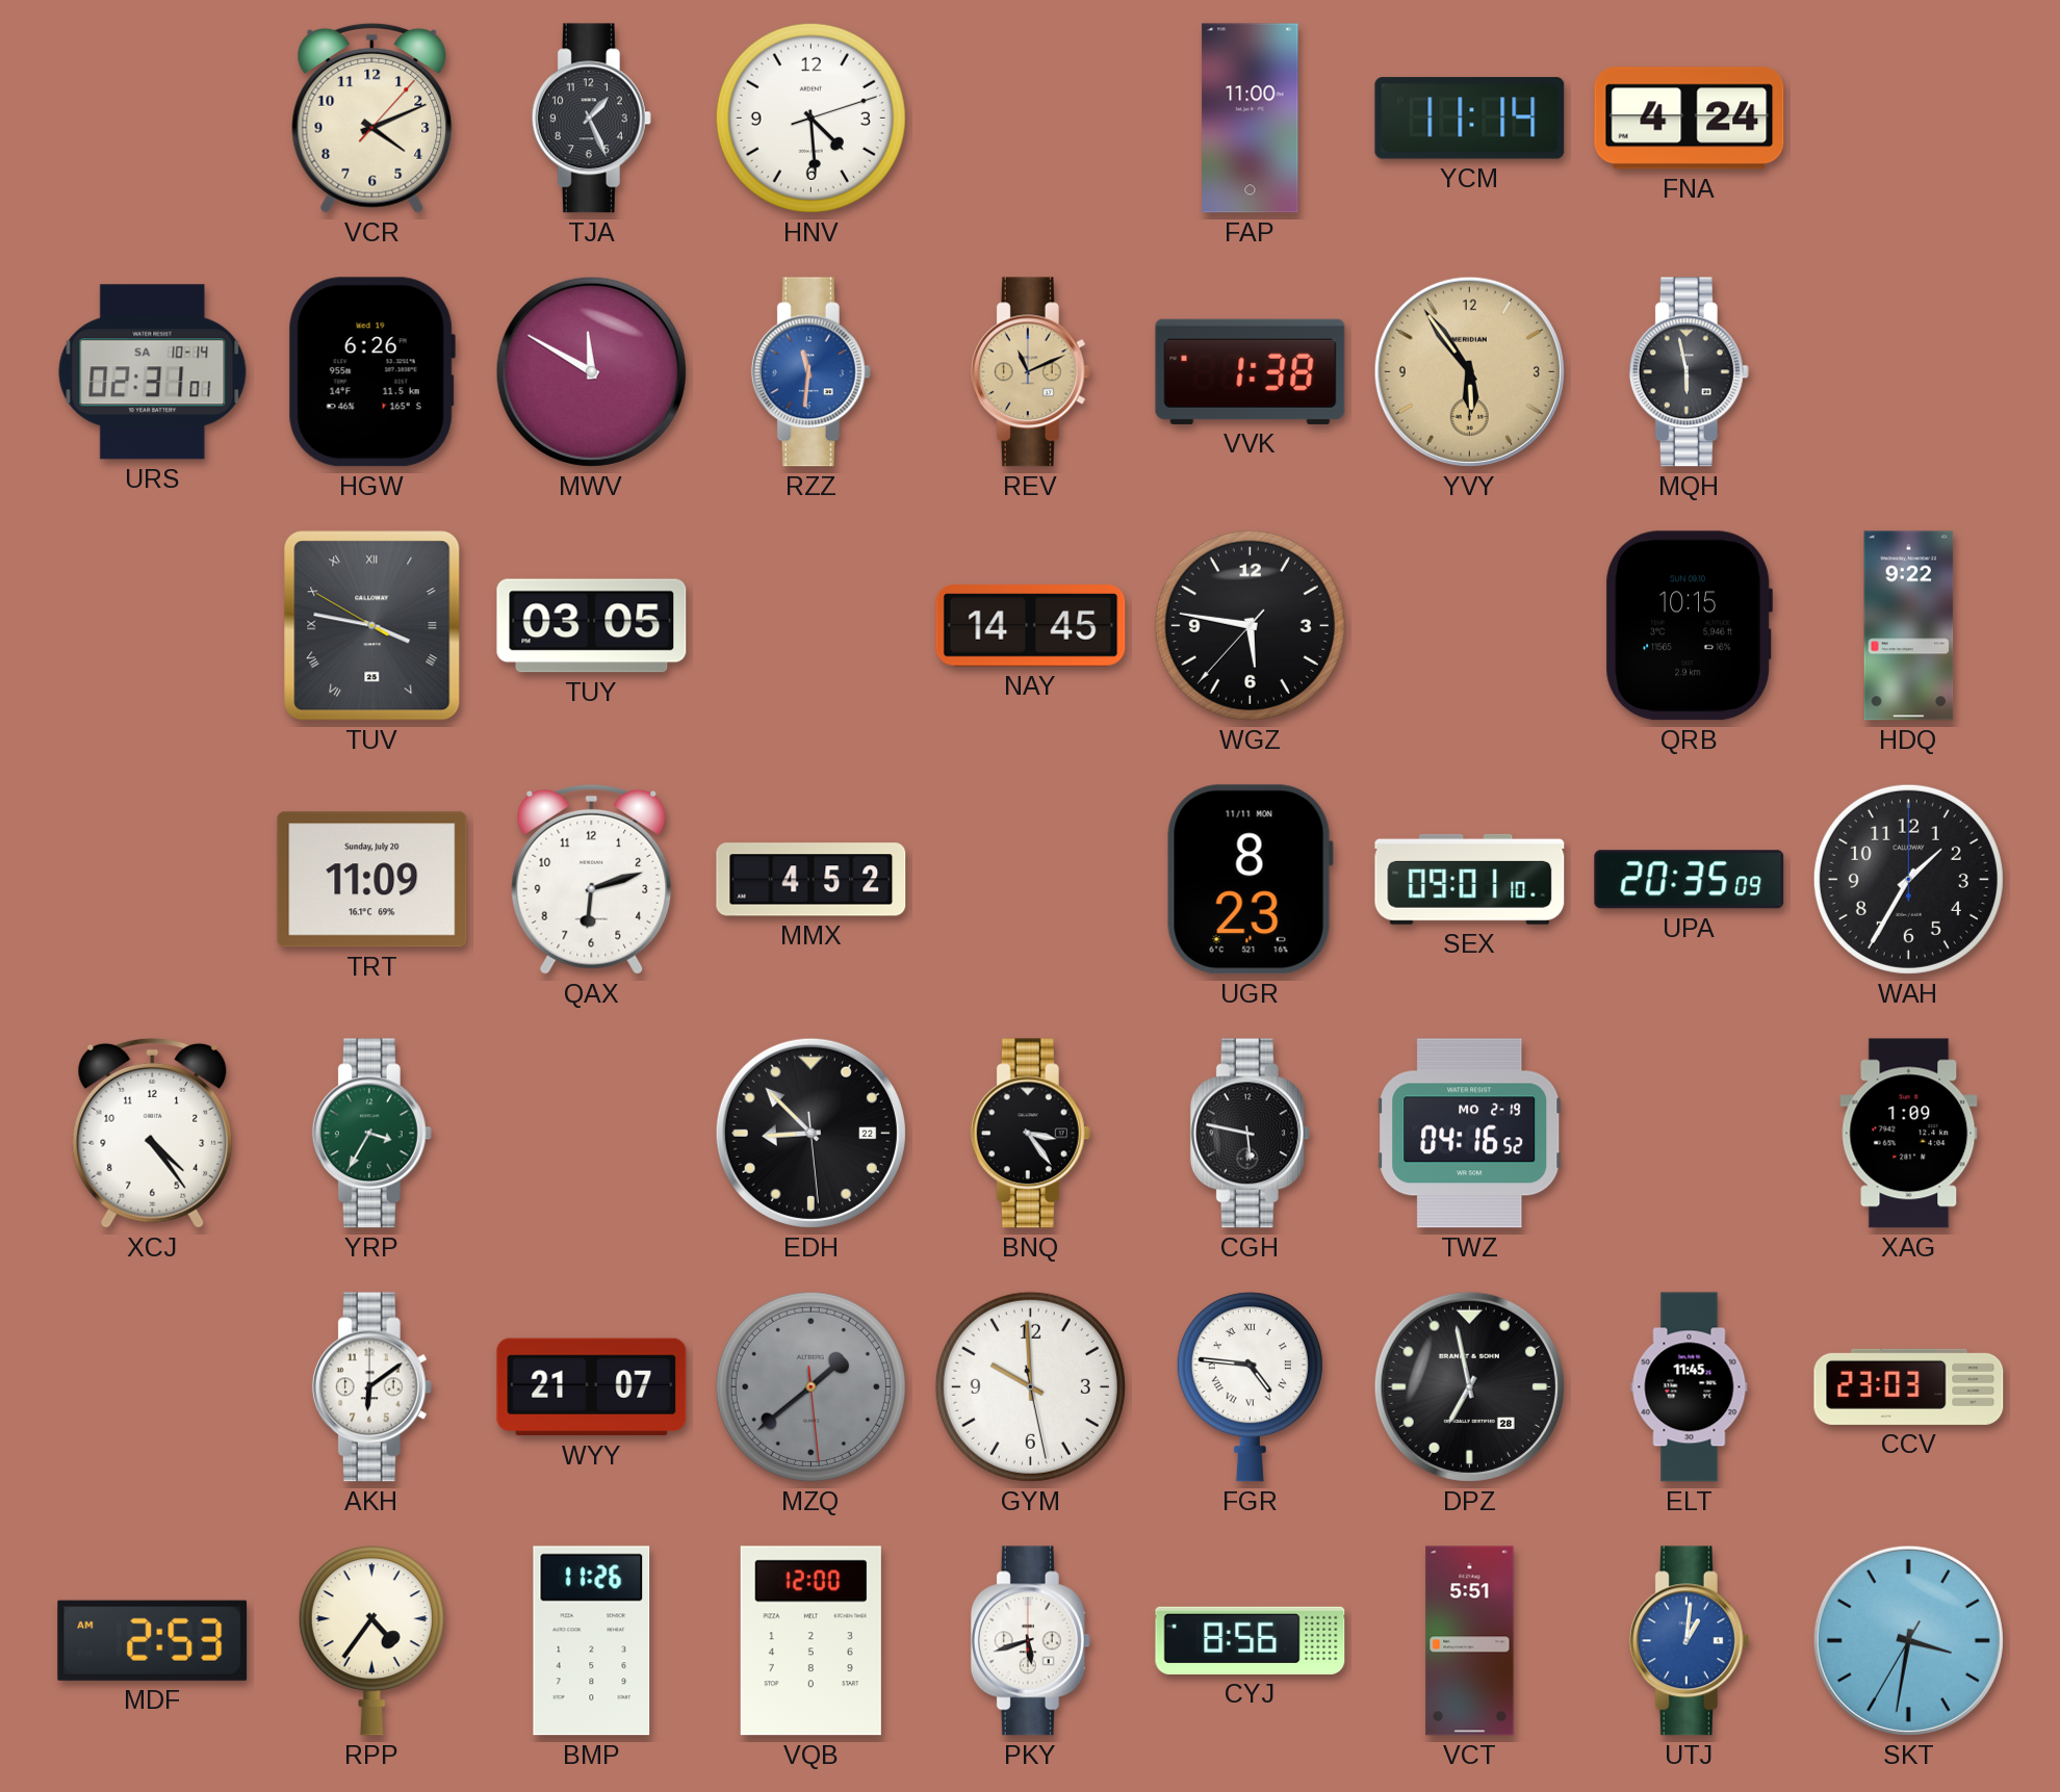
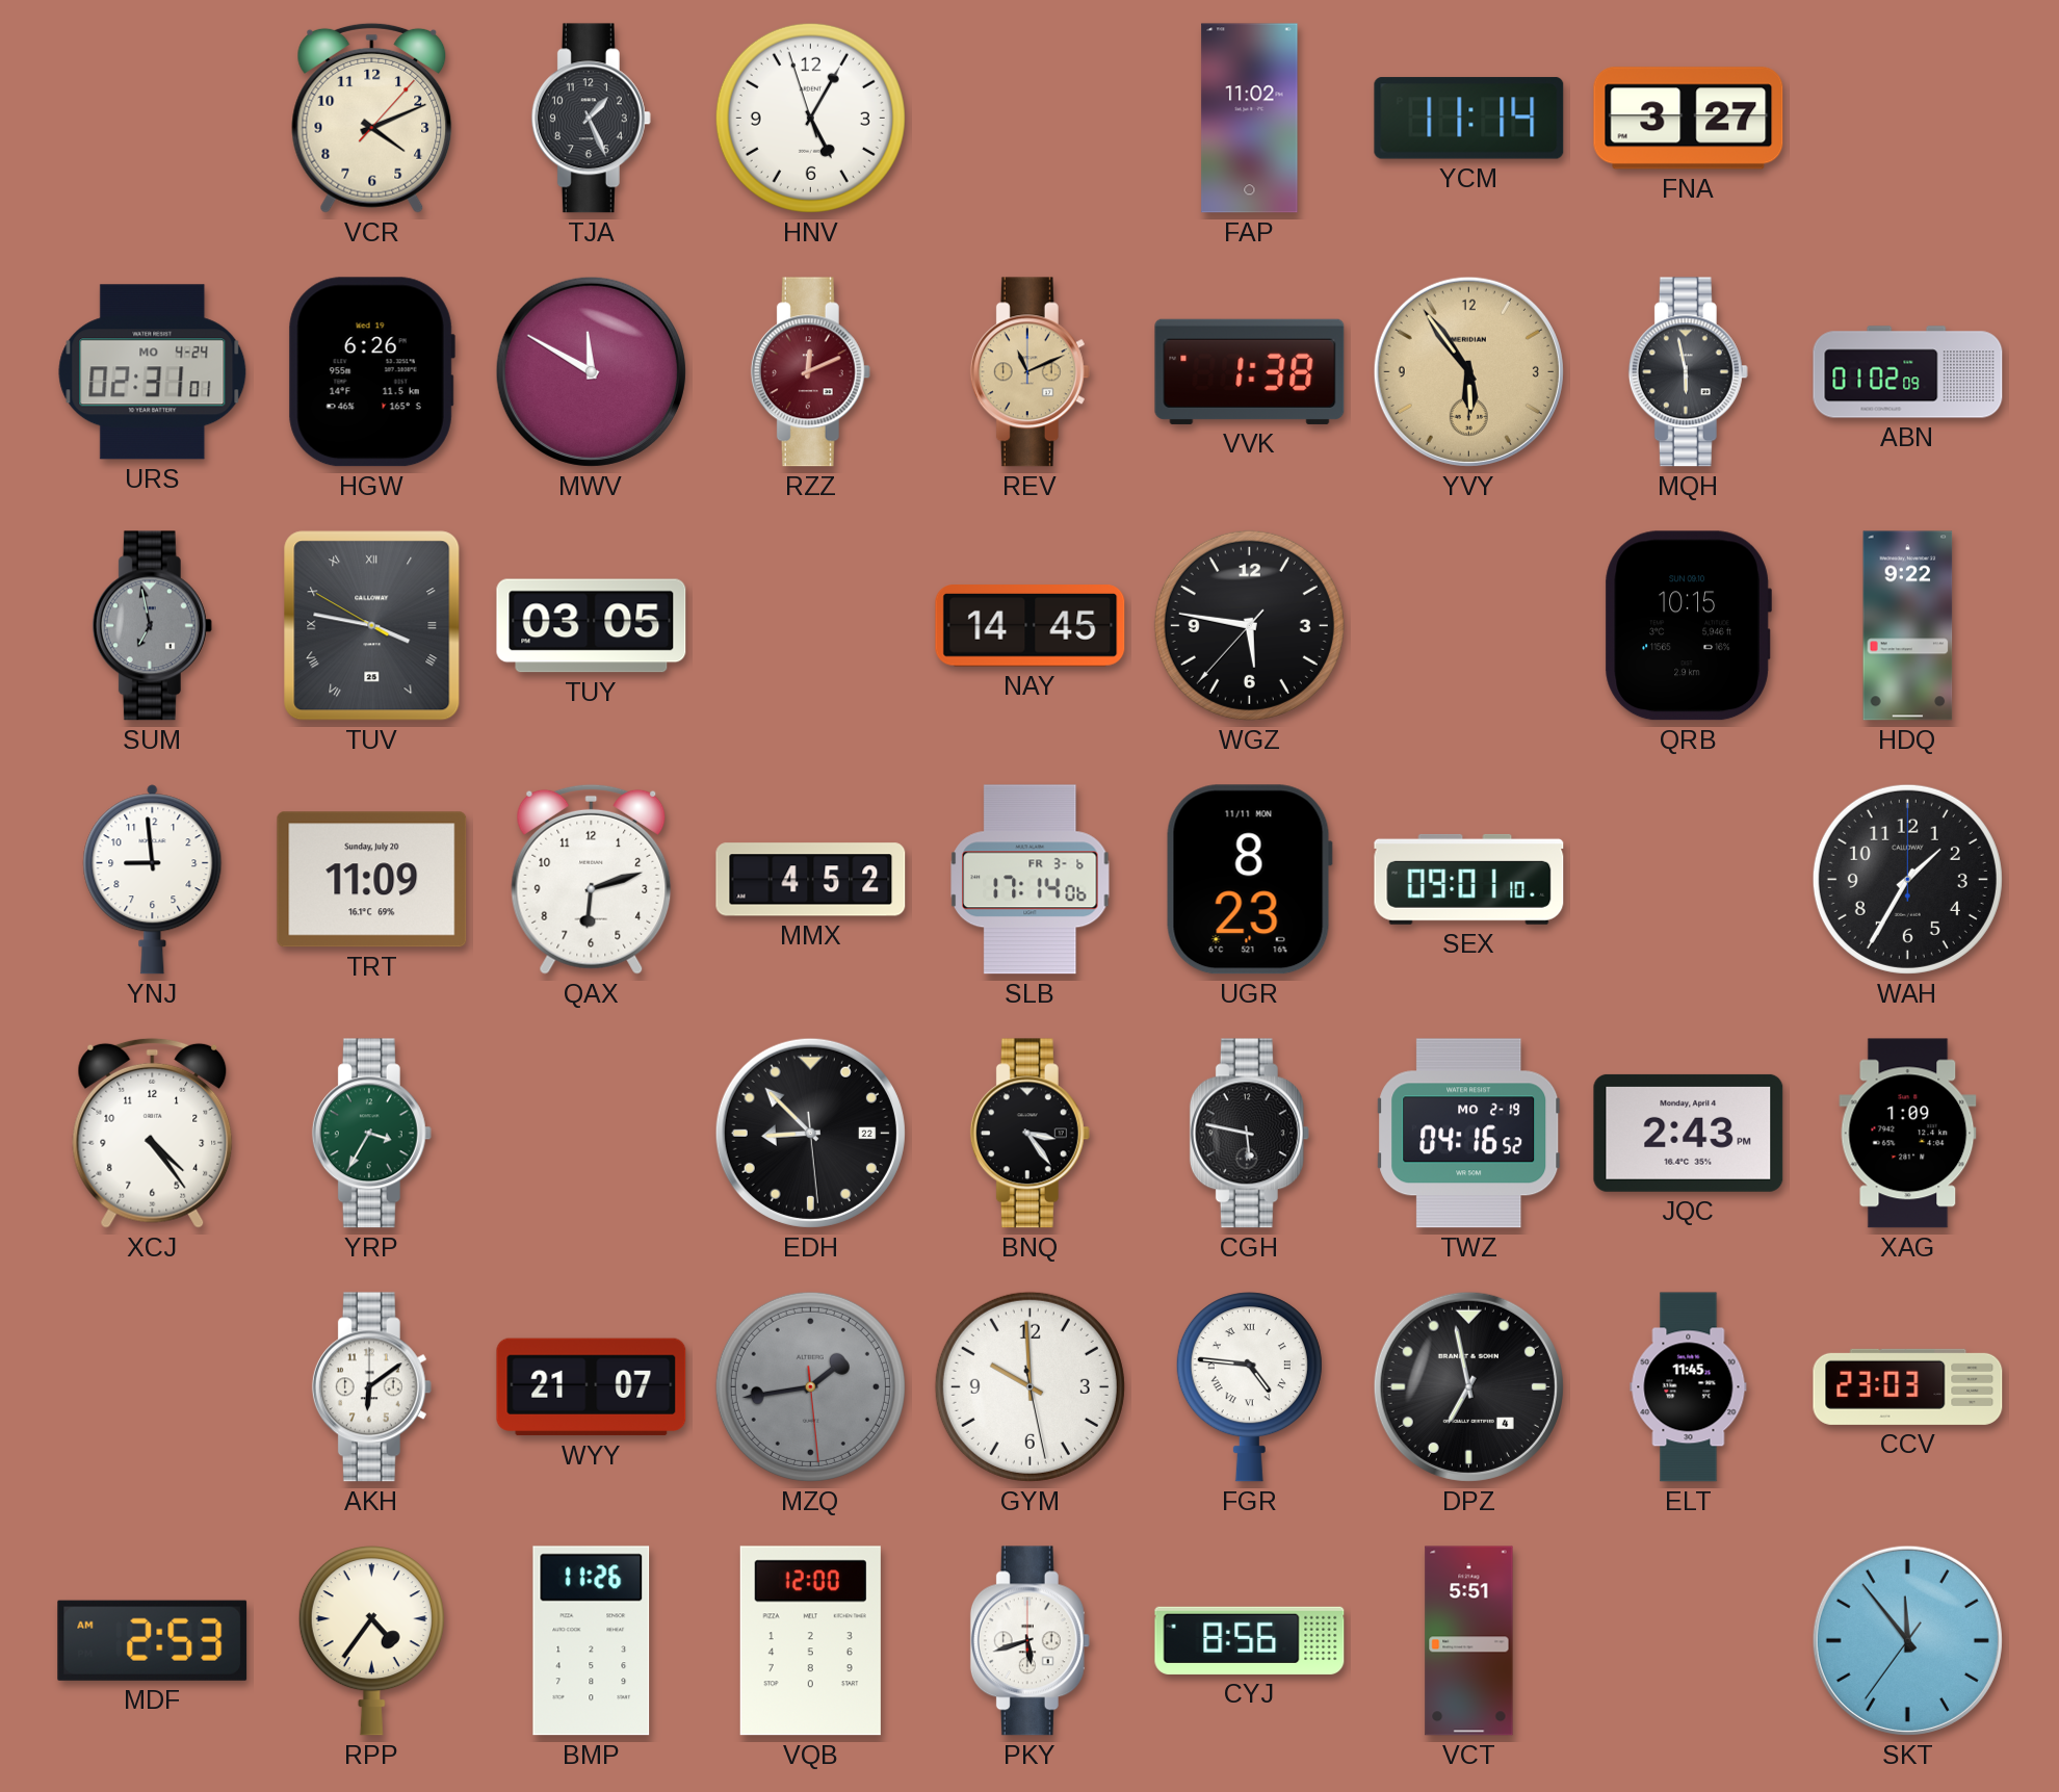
HNV: 4:29 -> 5:04
FAP: 11:00 -> 11:02
FNA: 4:24 -> 3:27
URS date: SA 10-14 -> MO 4-24
RZZ: 11:31 -> 12:11
RZZ dial: blue -> burgundy
ABN: none -> 01:02
SUM: none -> 6:58
YNJ: none -> 8:59
SLB: none -> 17:14
UPA: 20:35 -> none
JQC: none -> 2:43
MZQ: 1:38 -> 1:43
DPZ date: 28 -> 4
UTJ: 1:01 -> none
SKT: 3:31 -> 11:53
